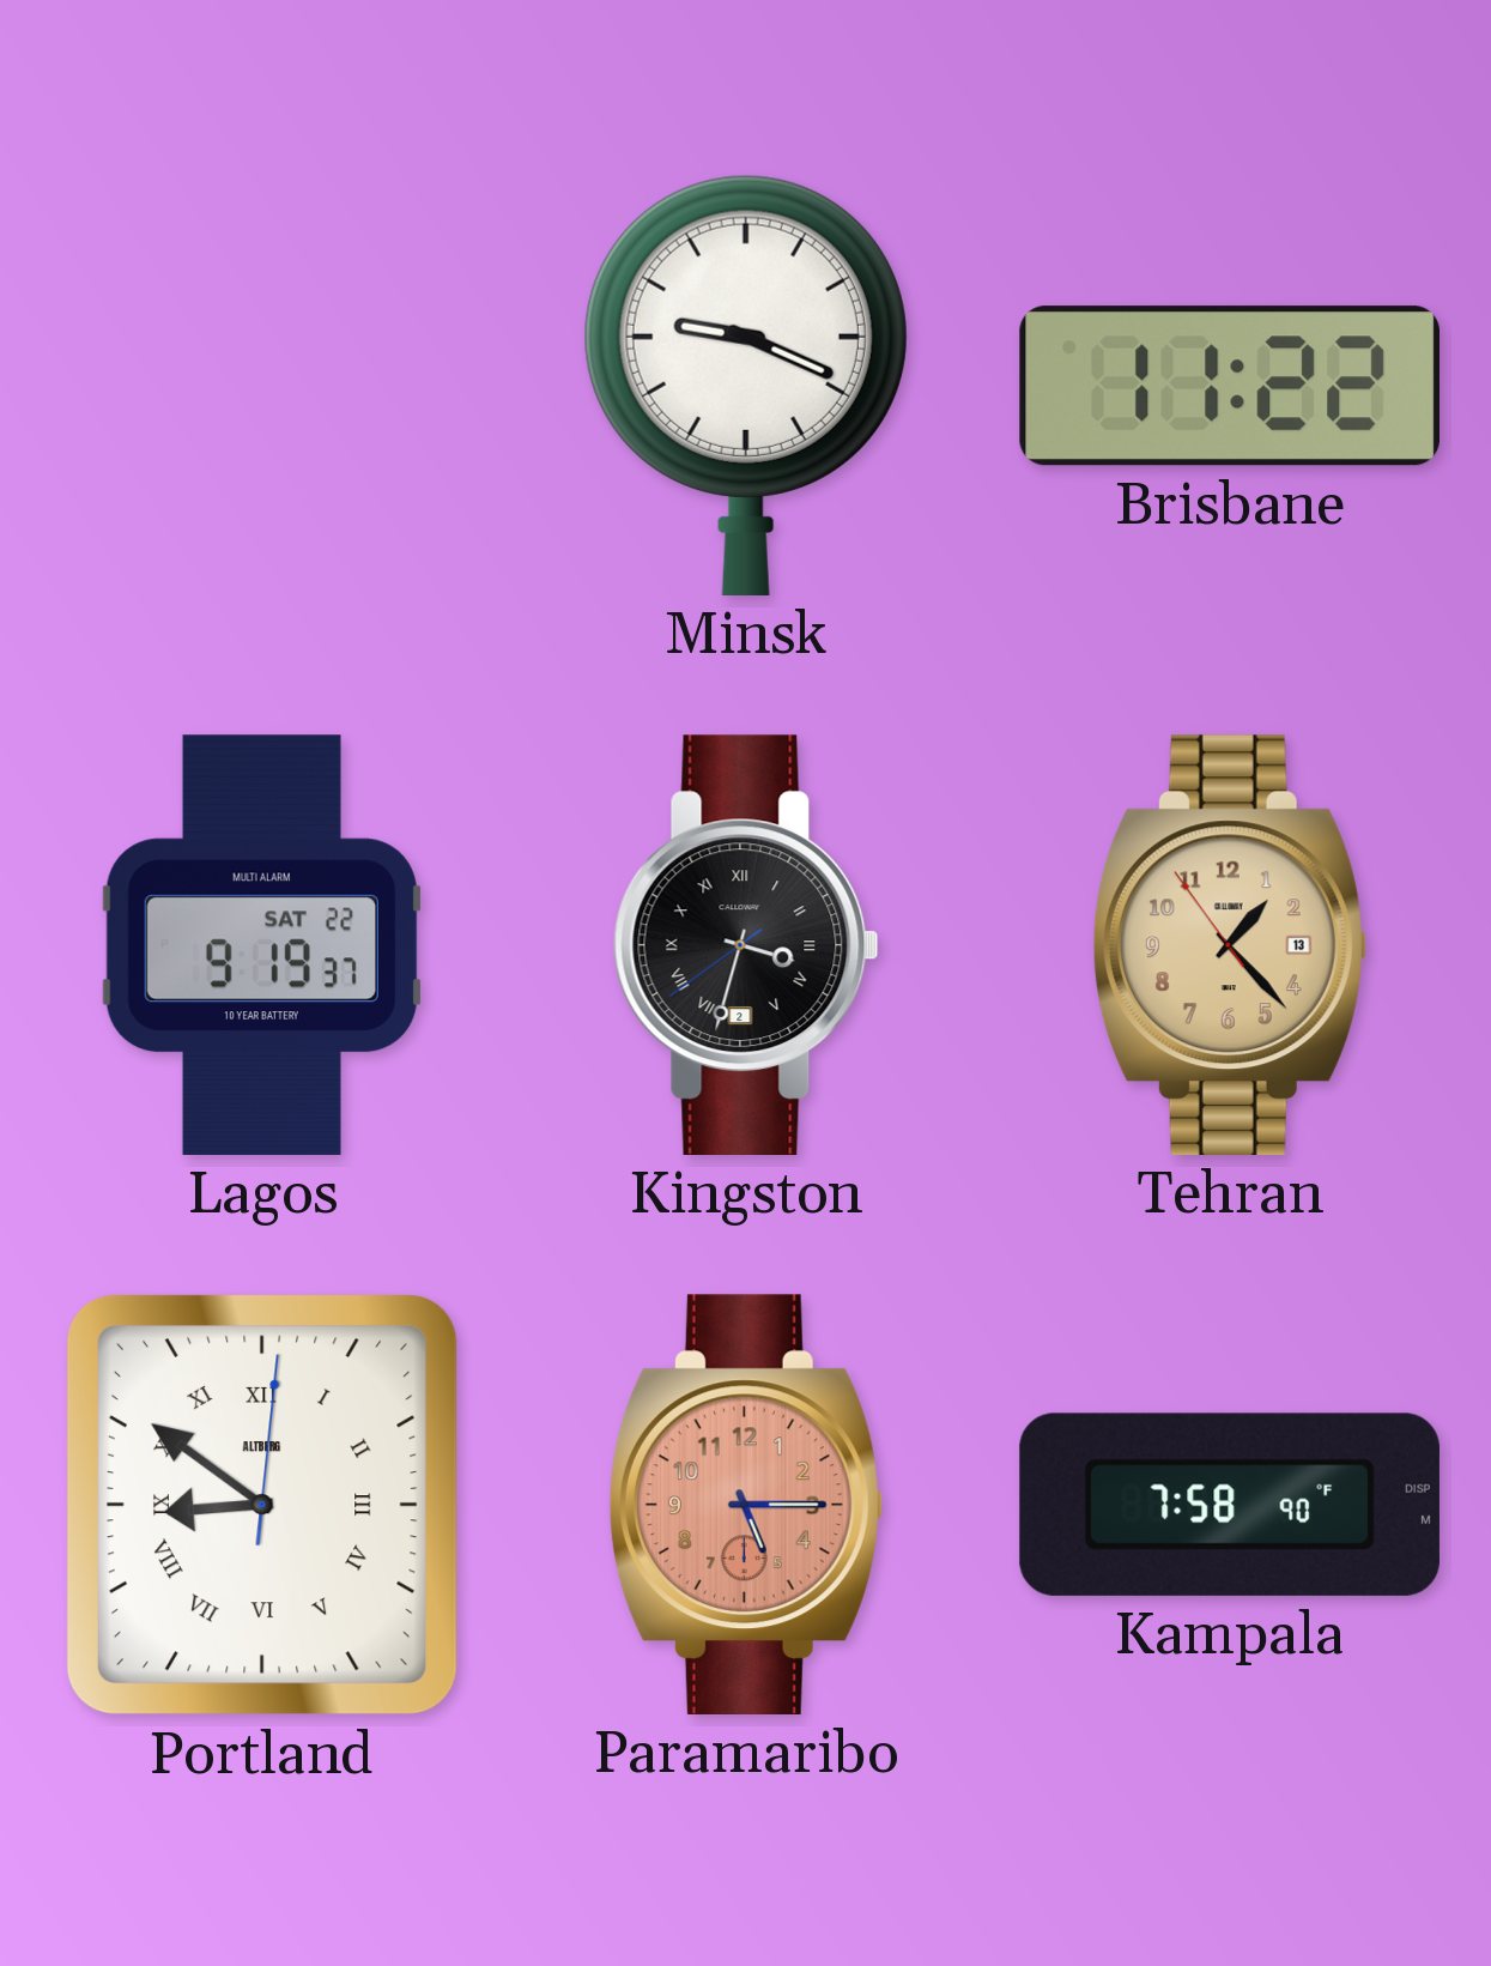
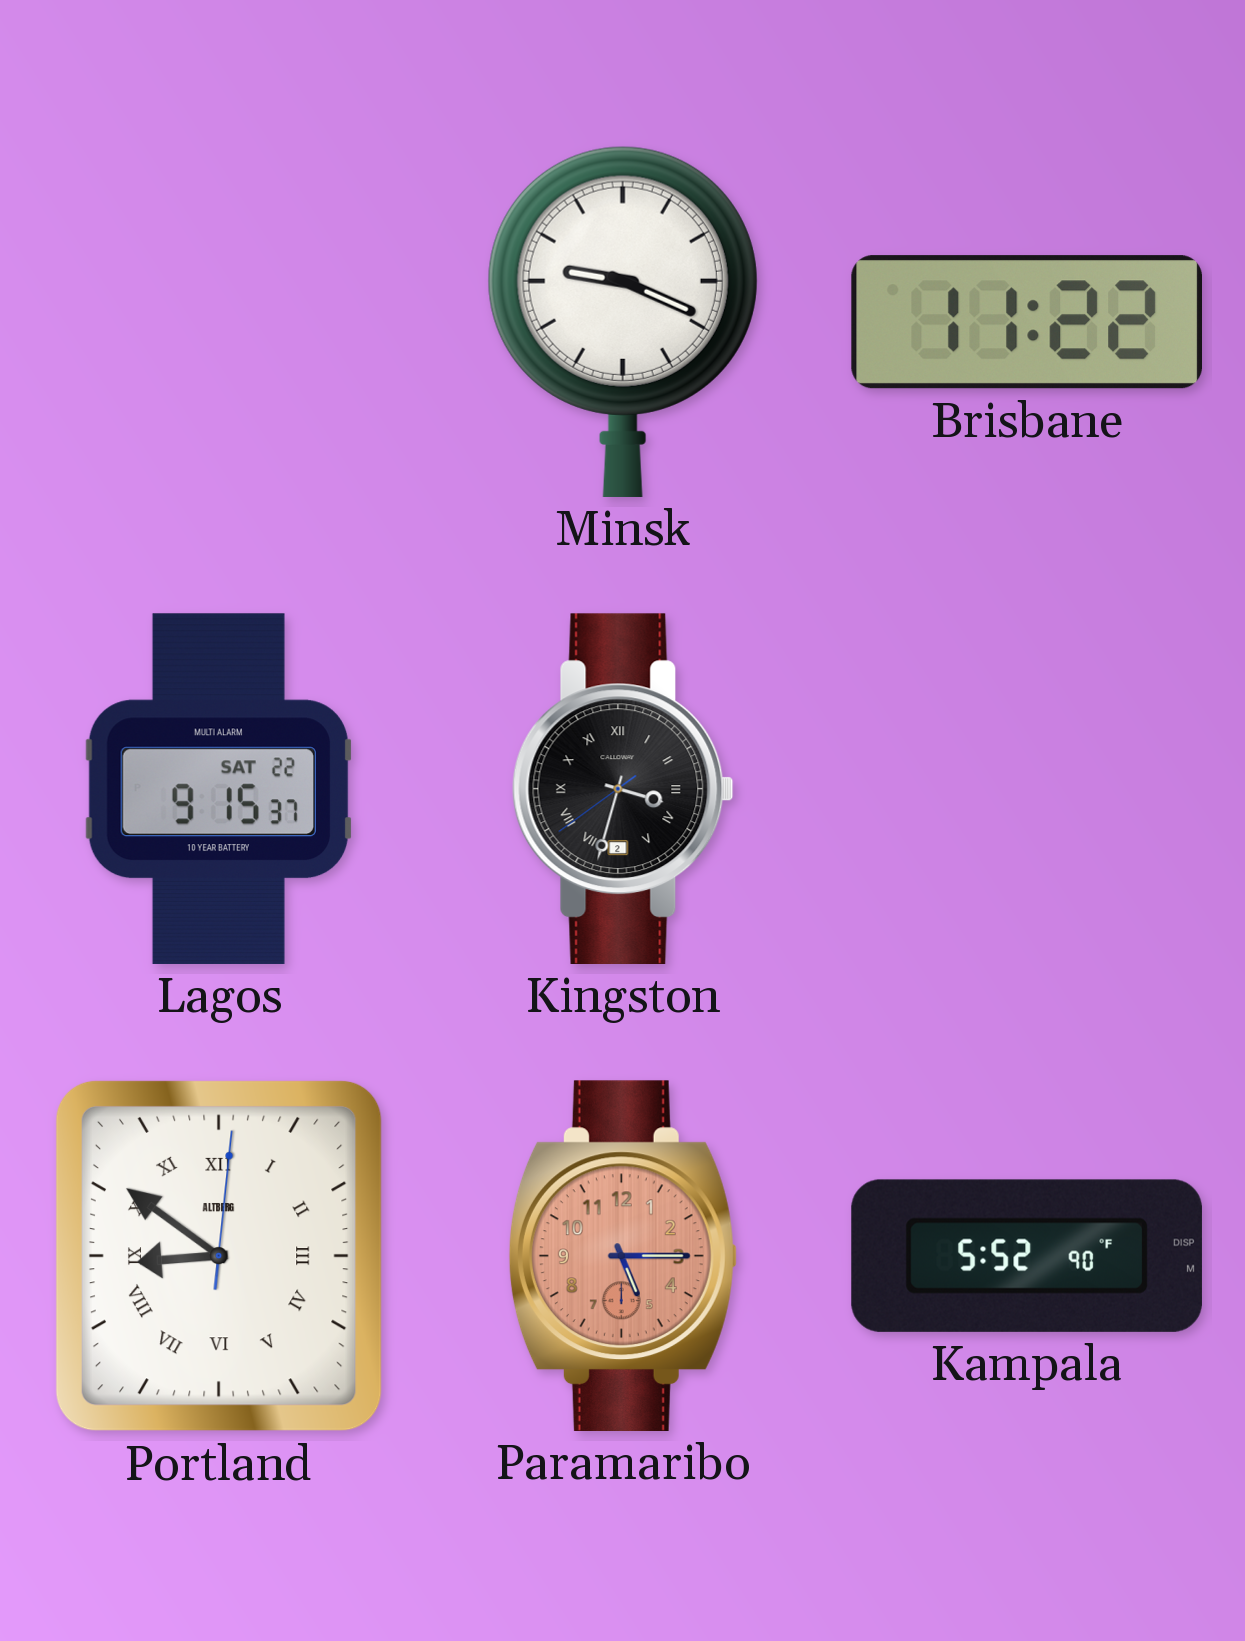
Lagos: 9:19 -> 9:15
Tehran: 1:22 -> none
Kampala: 7:58 -> 5:52
